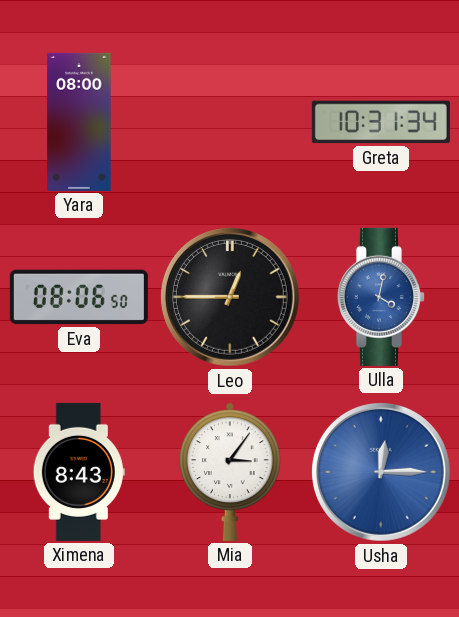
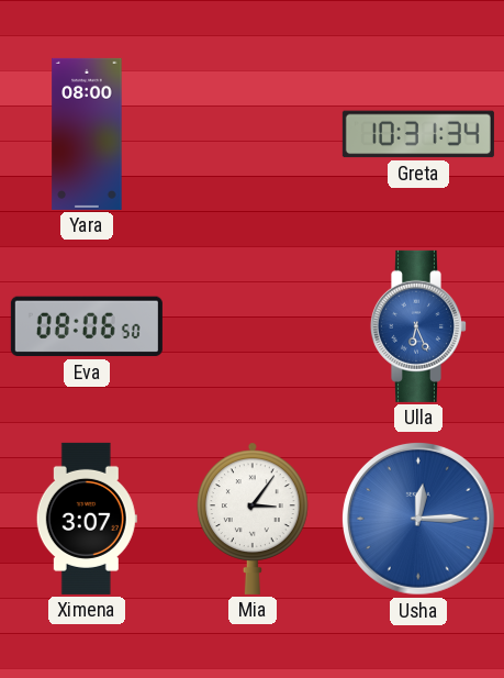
Leo: 12:45 -> none
Ulla: 4:02 -> 6:26
Ximena: 8:43 -> 3:07
